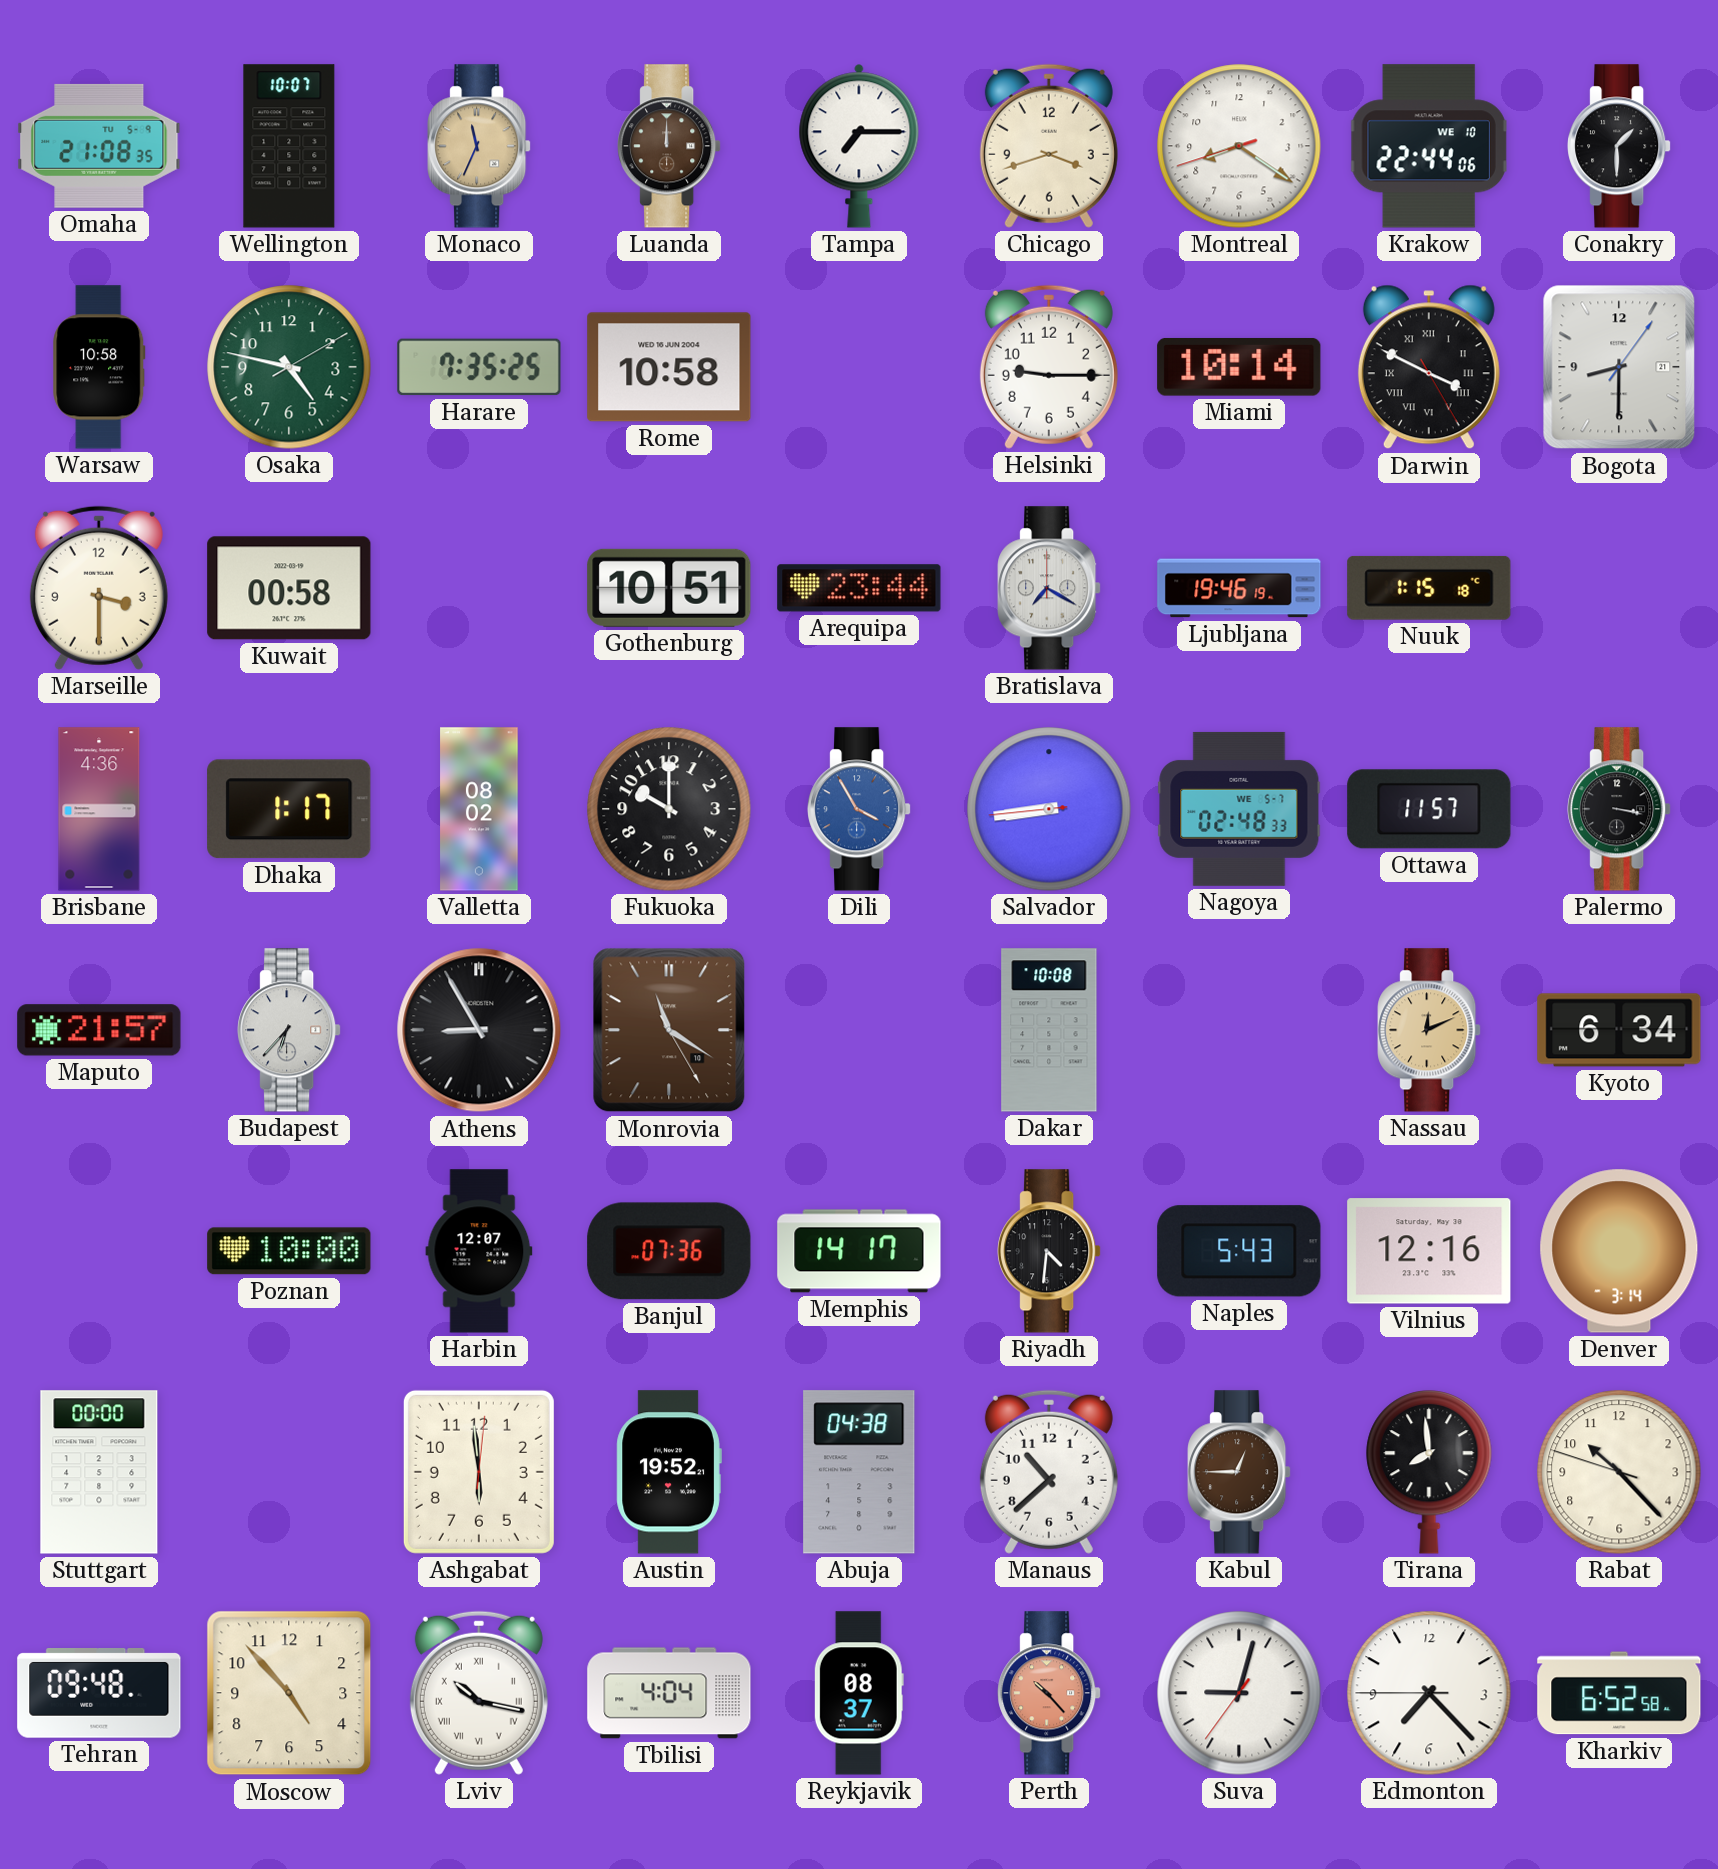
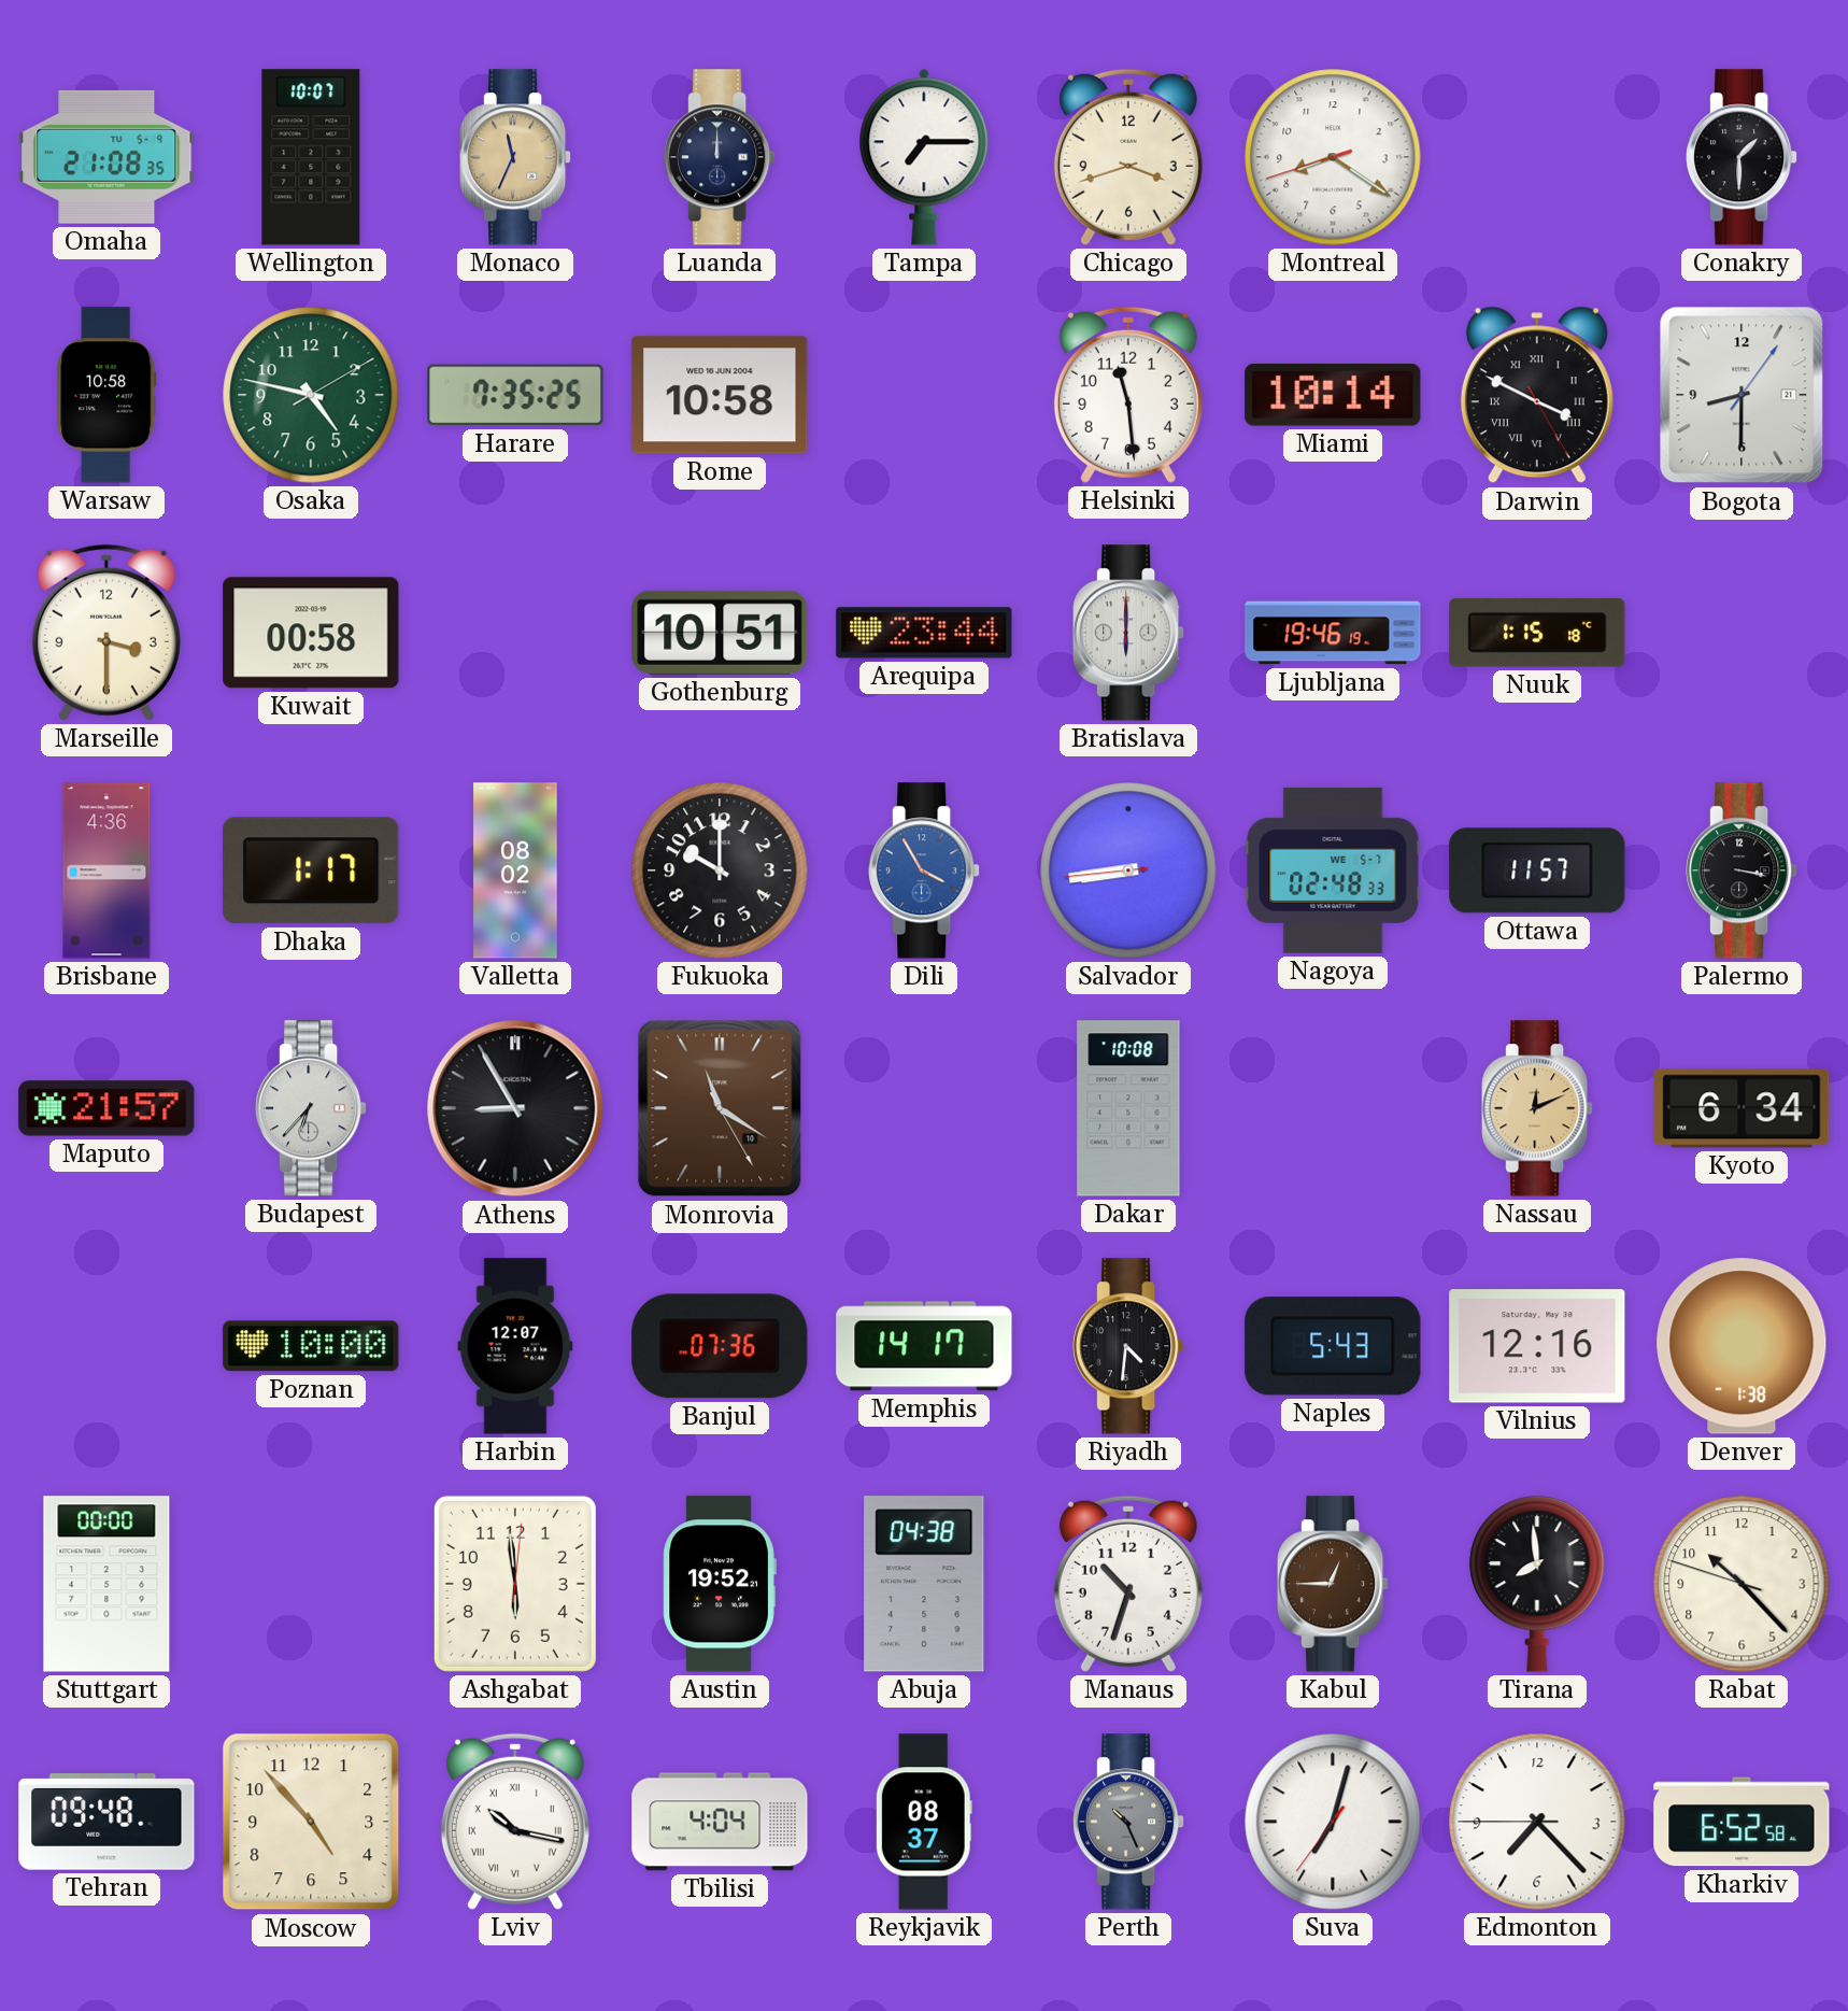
Luanda dial: brown -> navy
Krakow: 22:44 -> none
Helsinki: 9:15 -> 11:29
Bratislava: 7:20 -> 6:00
Denver: 3:14 -> 1:38
Manaus: 10:38 -> 10:33
Perth: 10:23 -> 10:26
Perth dial: salmon -> grey
Suva: 9:02 -> 7:02
